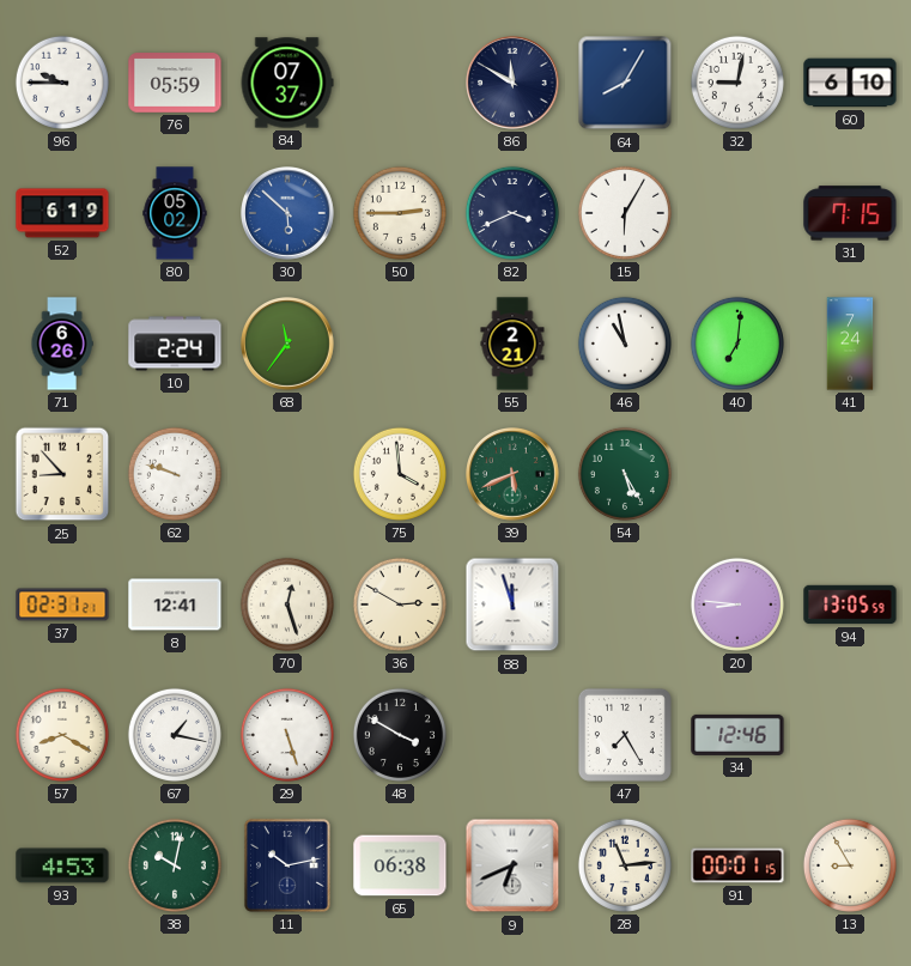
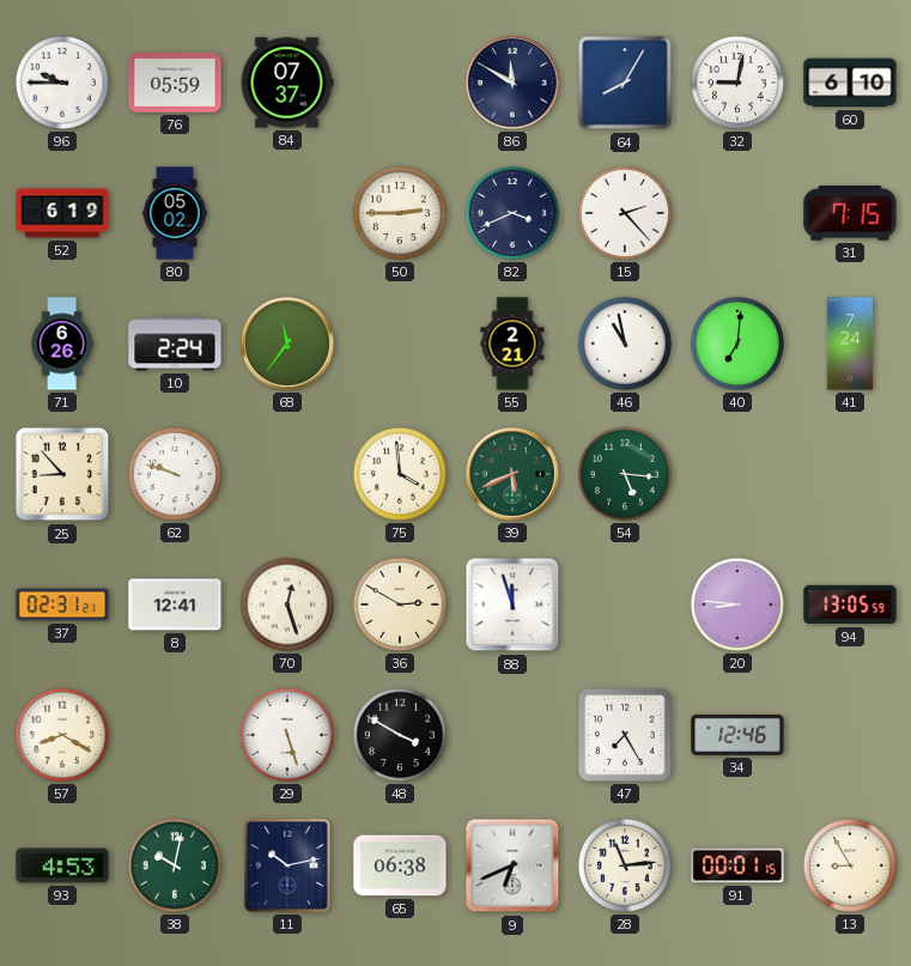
30: 5:52 -> none
15: 6:05 -> 2:23
54: 5:25 -> 5:16
67: 1:17 -> none
